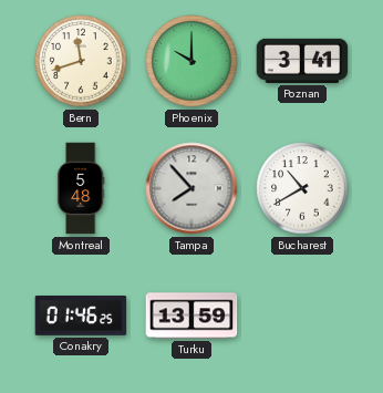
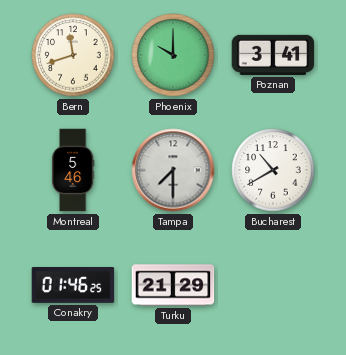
Montreal: 5:48 -> 5:46
Tampa: 7:53 -> 7:30
Turku: 13:59 -> 21:29
